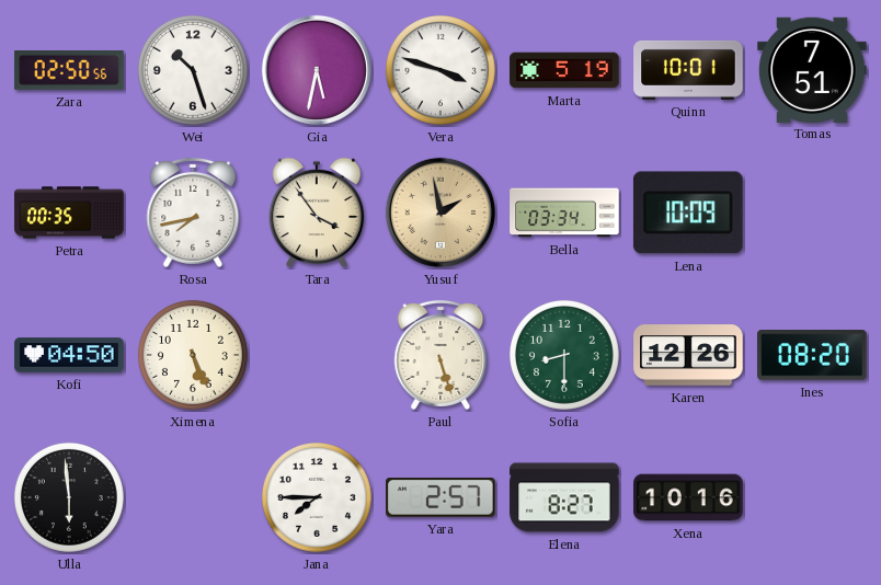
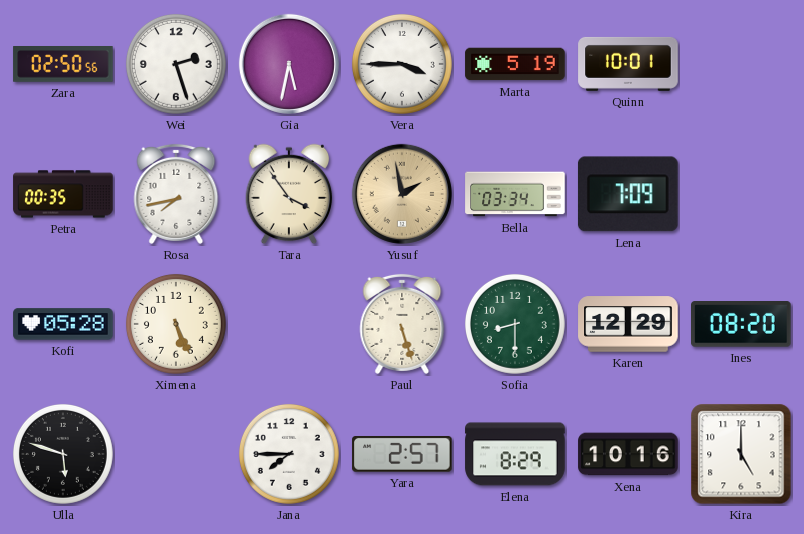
Wei: 10:27 -> 2:27
Vera: 3:48 -> 3:45
Tomas: 7:51 -> none
Lena: 10:09 -> 7:09
Kofi: 04:50 -> 05:28
Karen: 12:26 -> 12:29
Ulla: 5:59 -> 5:48
Elena: 8:27 -> 8:29
Kira: none -> 5:00
